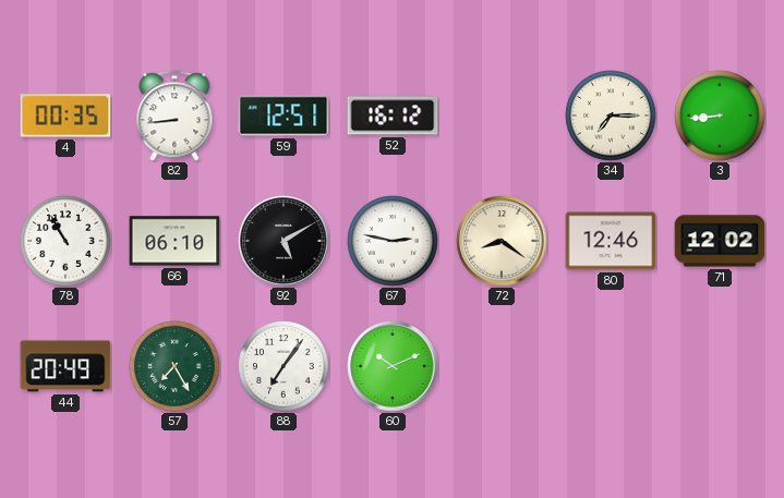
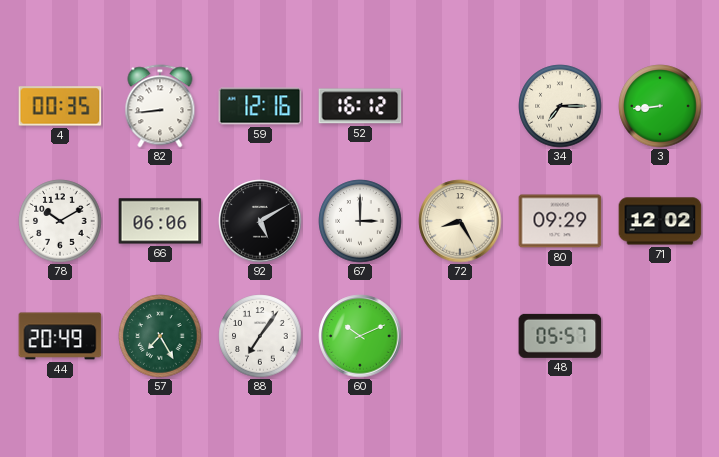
59: 12:51 -> 12:16
78: 10:55 -> 10:10
66: 06:10 -> 06:06
67: 2:47 -> 3:00
72: 8:21 -> 8:25
80: 12:46 -> 09:29
48: none -> 05:57
